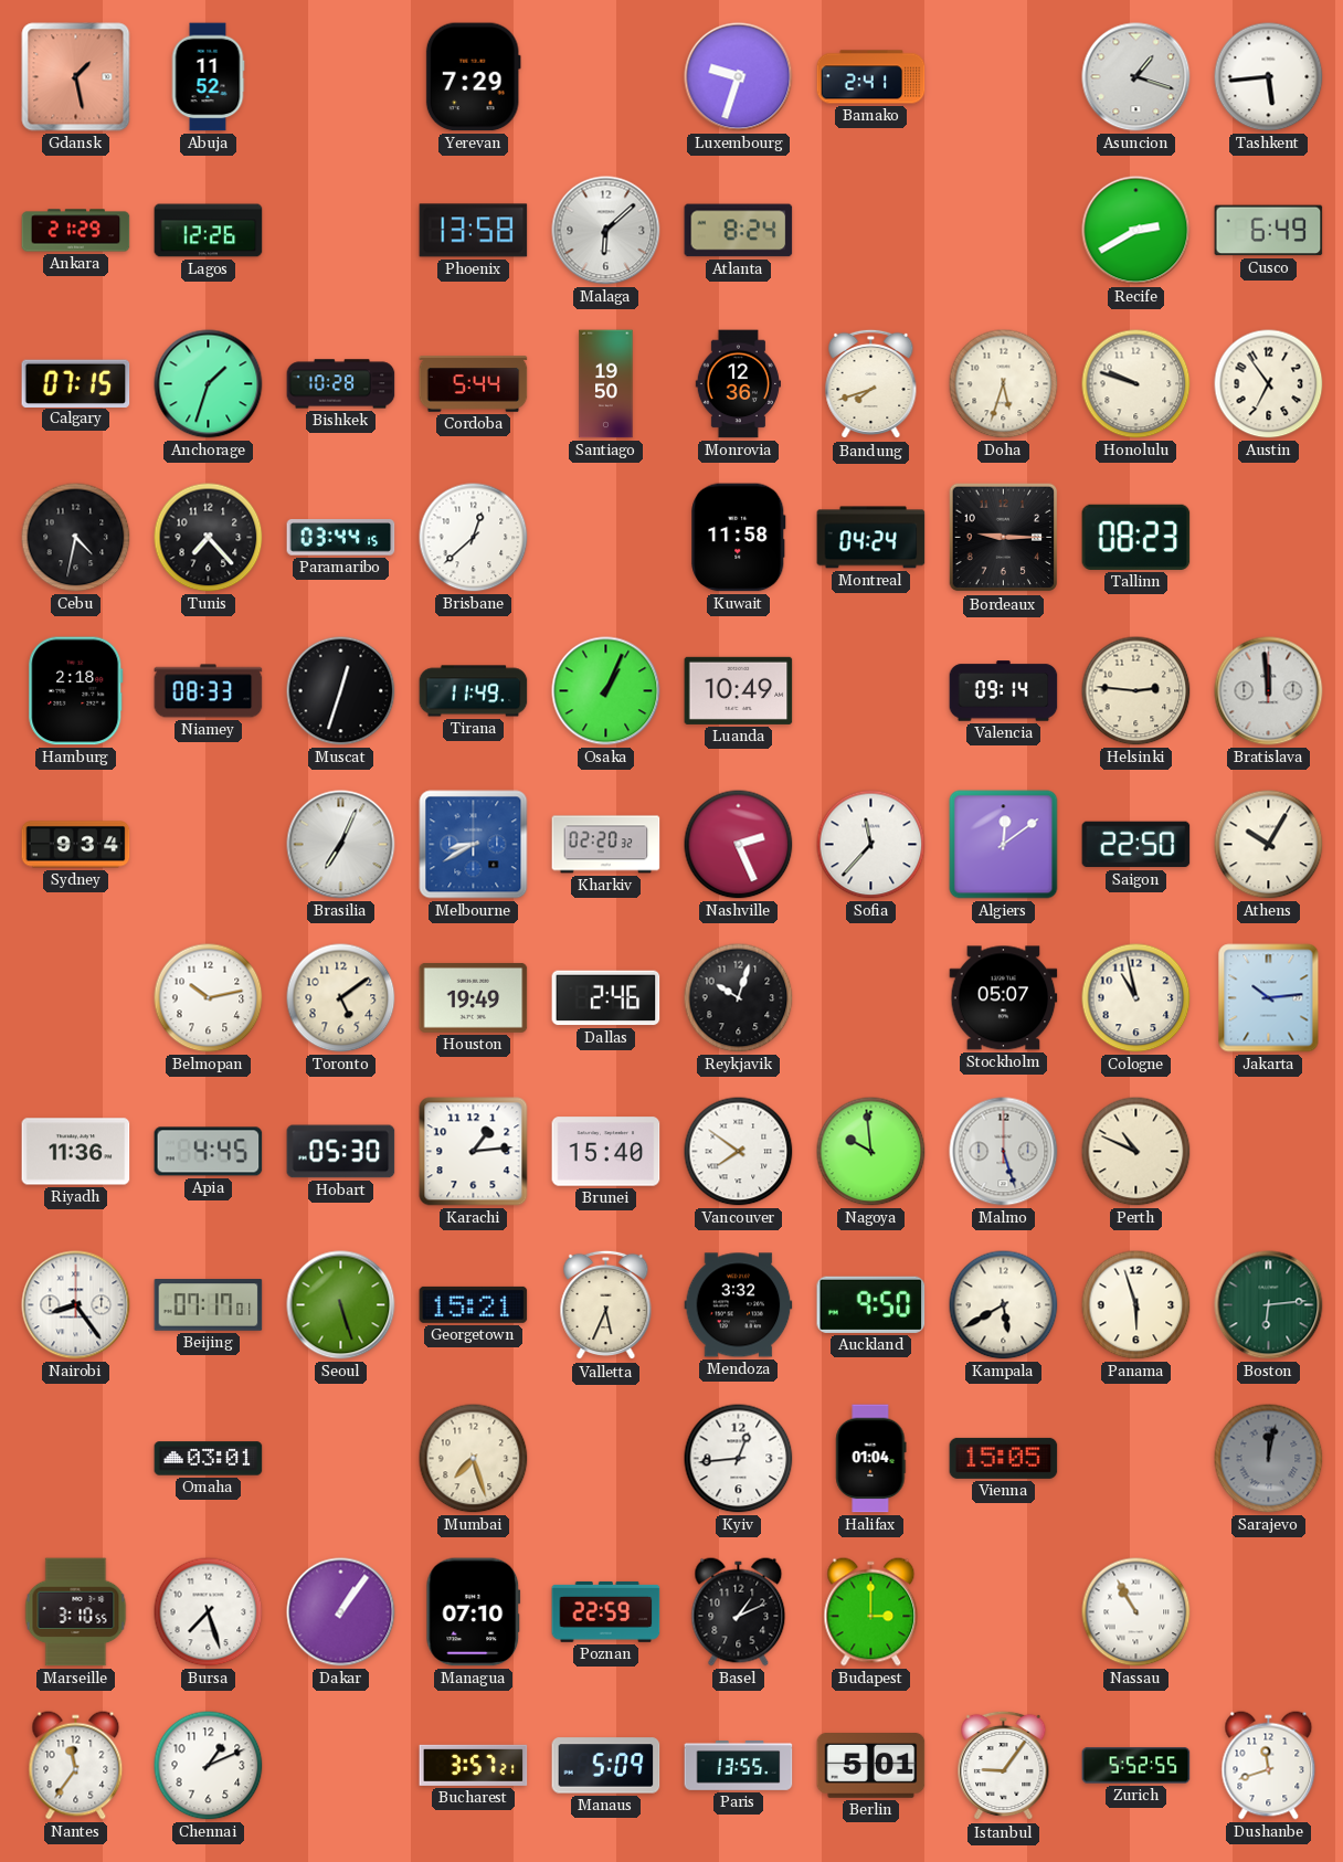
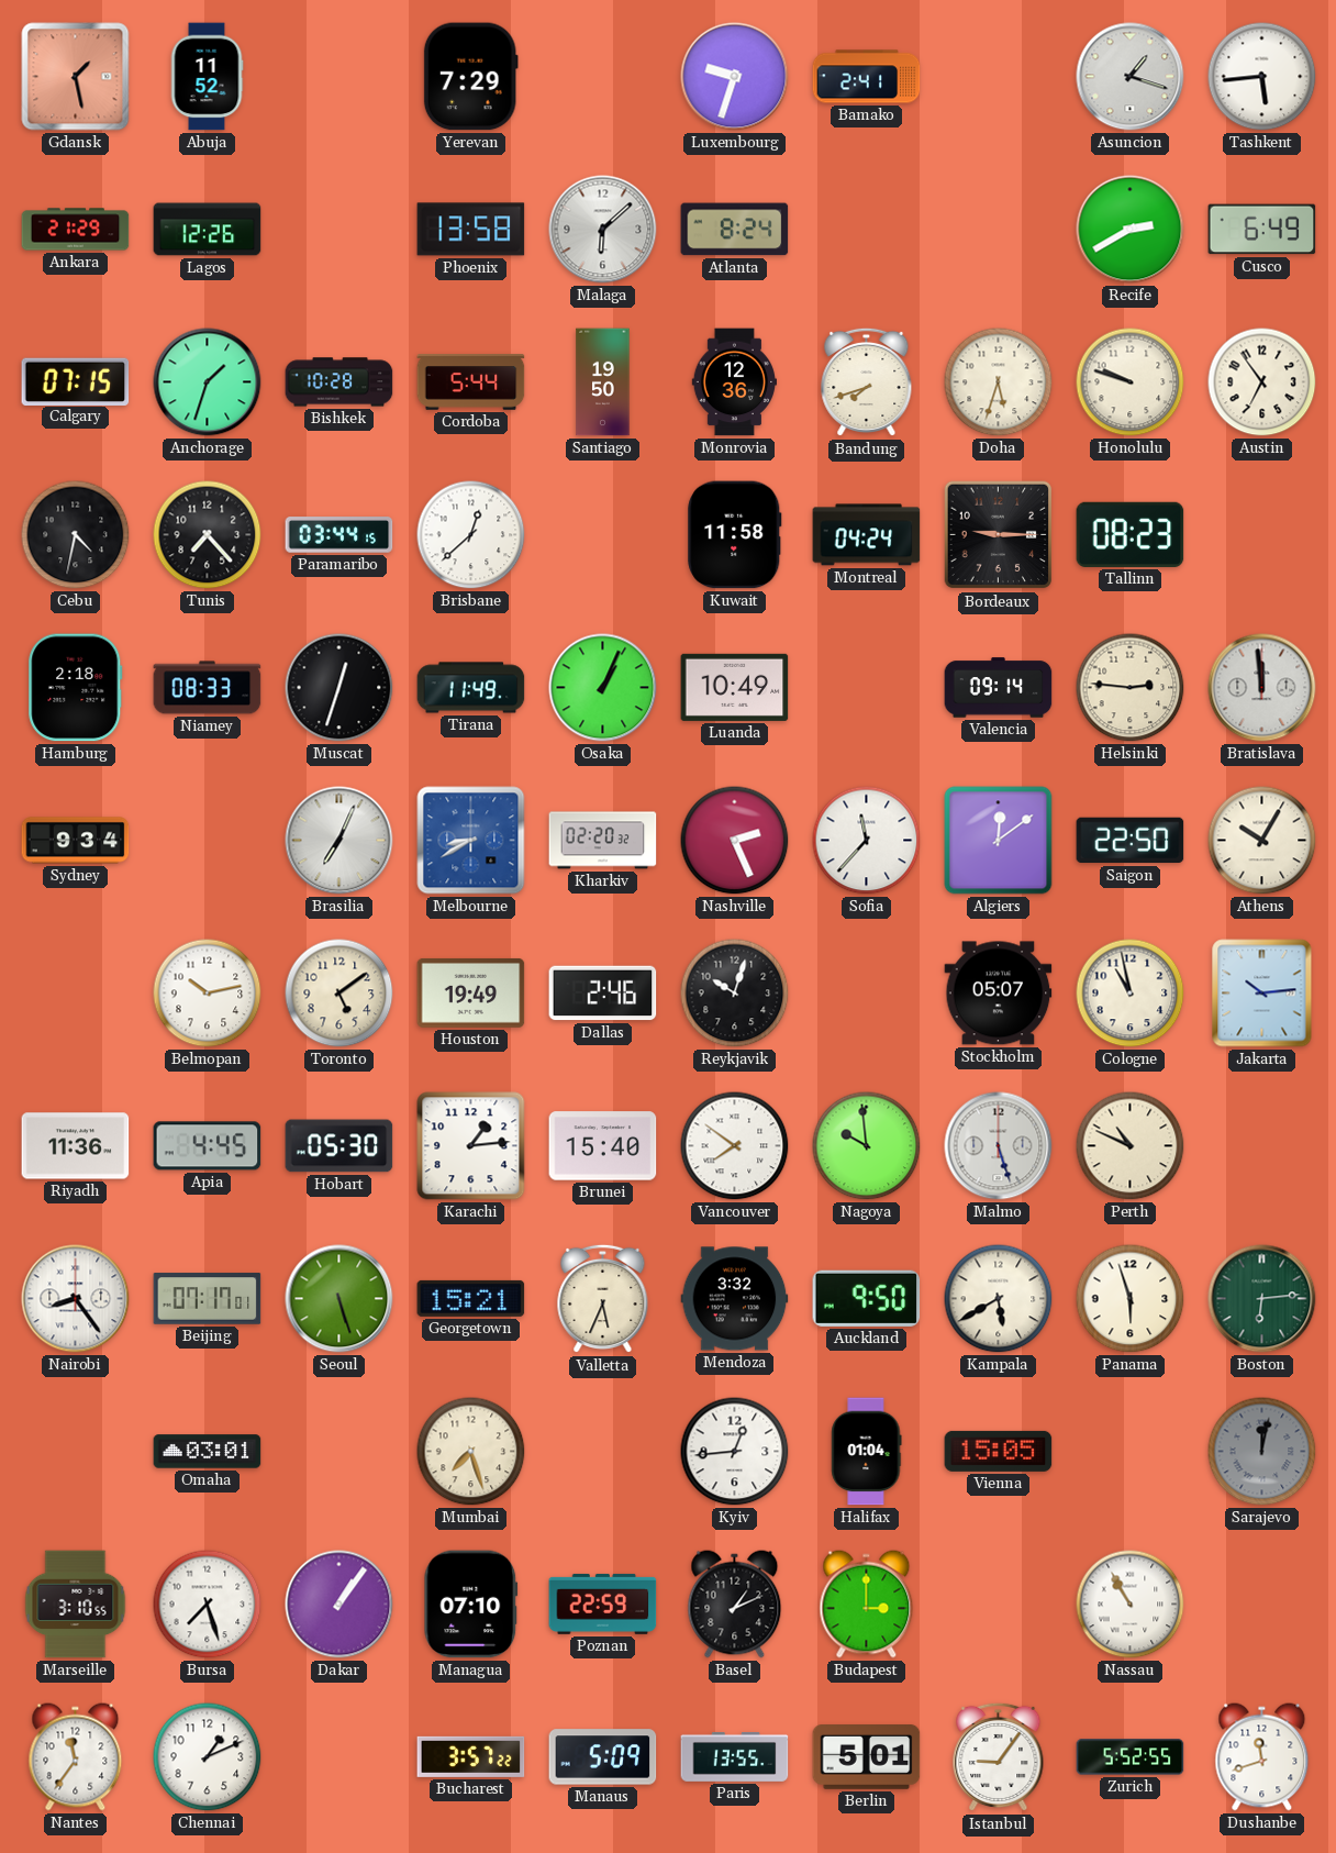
Bucharest: 3:57:21 -> 3:57:22
